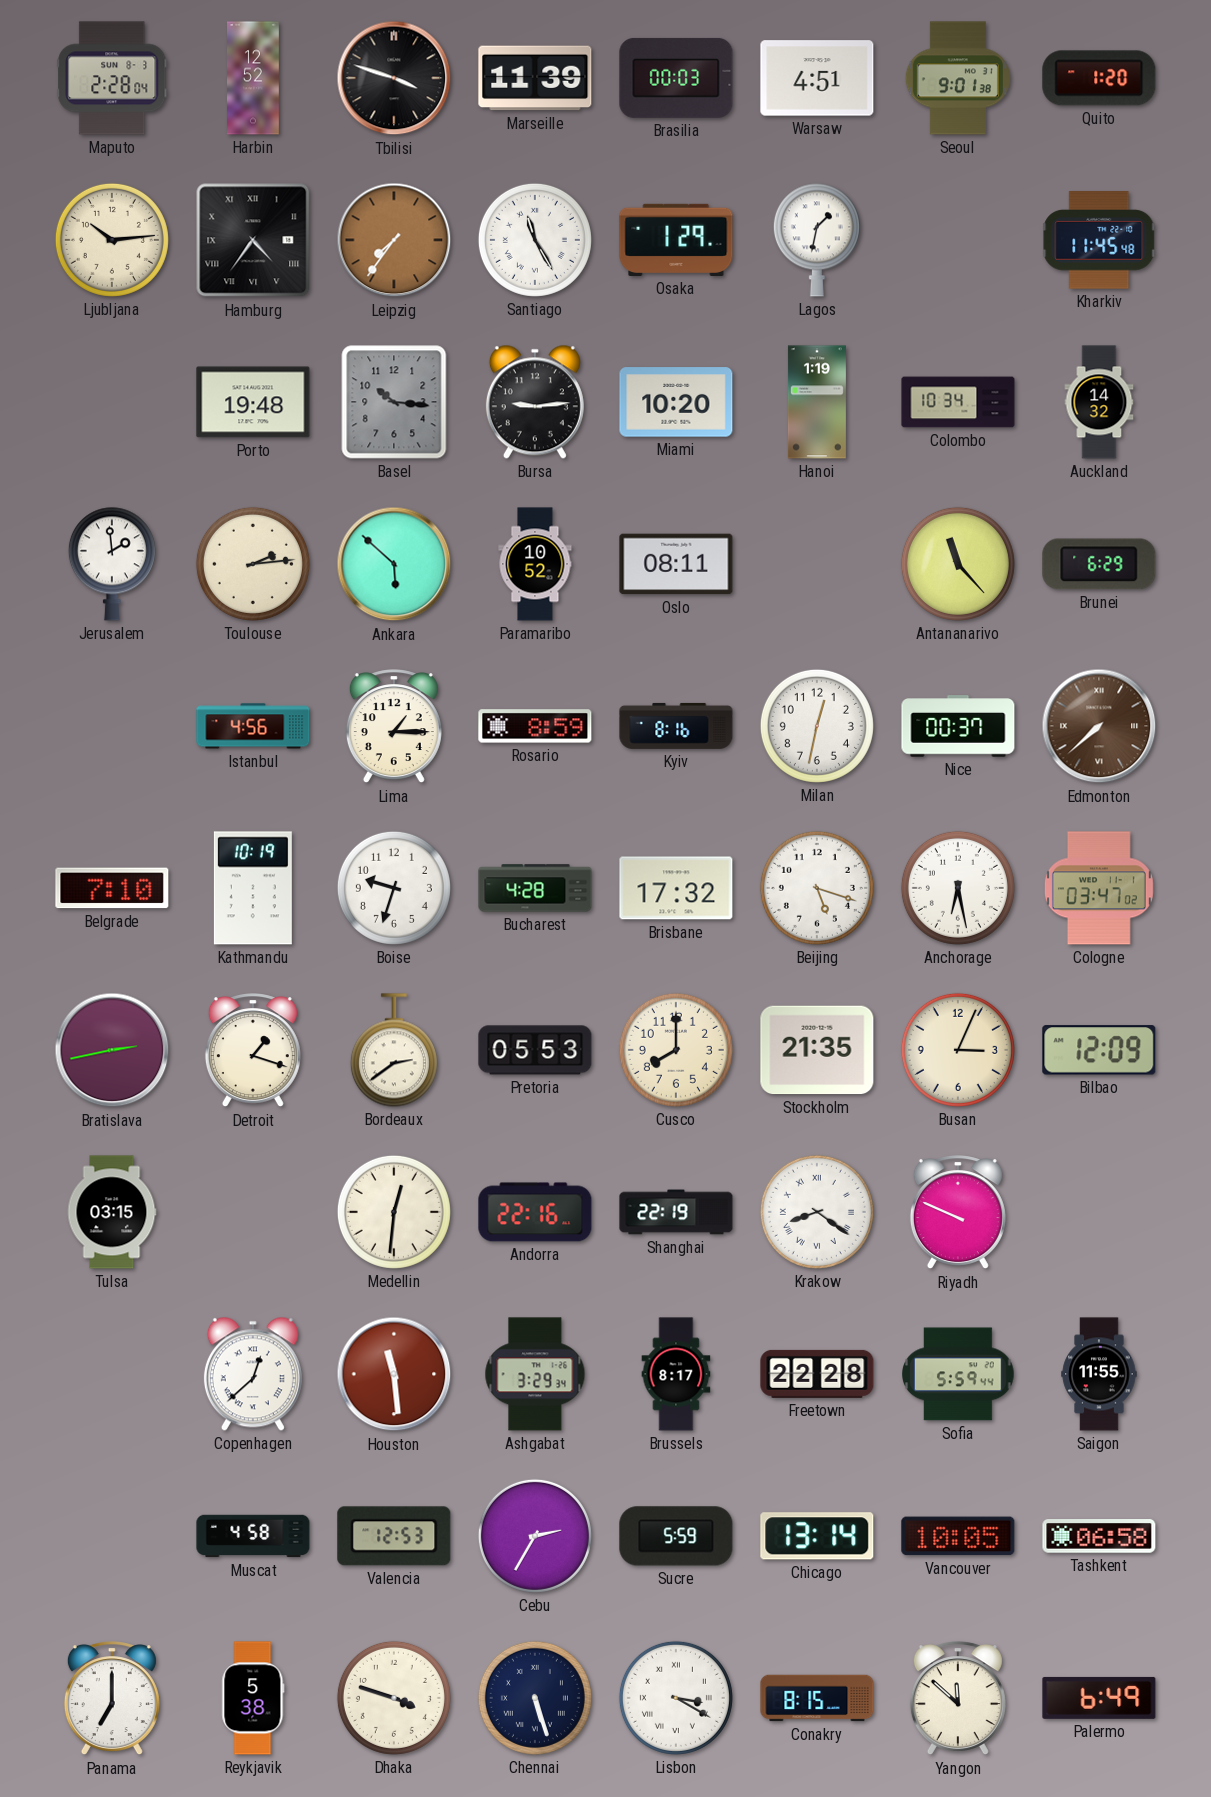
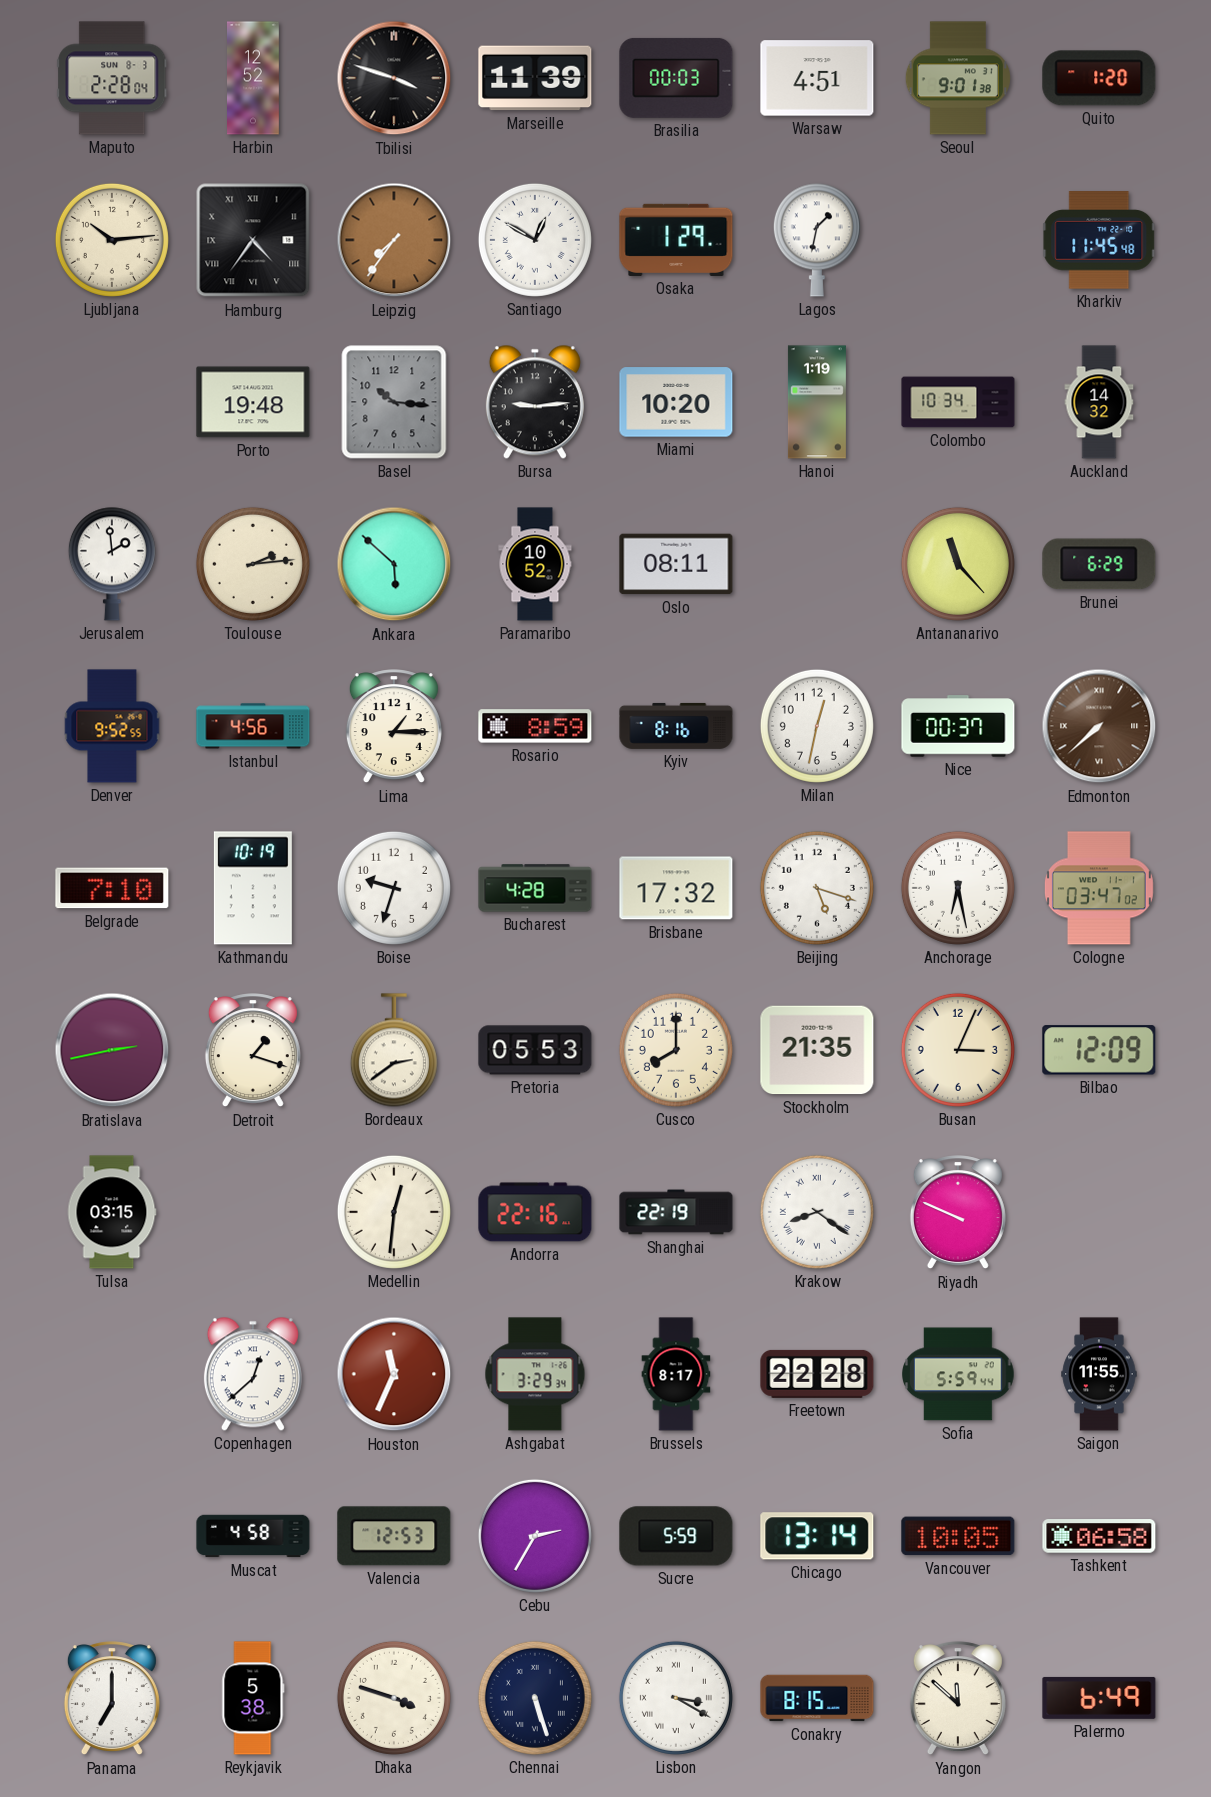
Santiago: 11:25 -> 12:50
Denver: none -> 9:52
Houston: 11:29 -> 11:34
